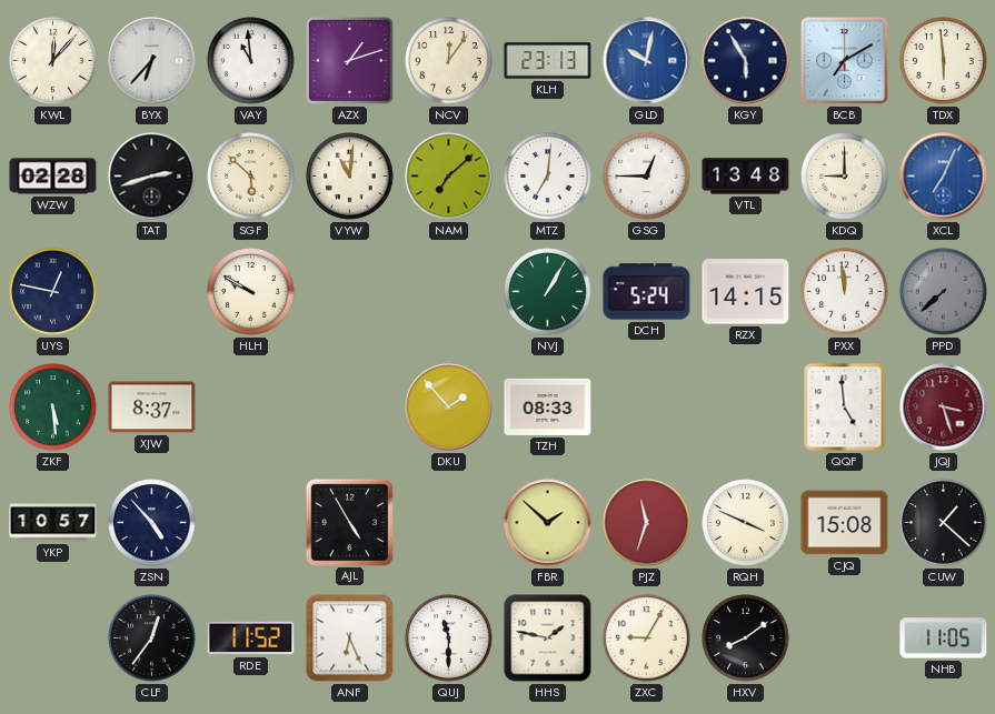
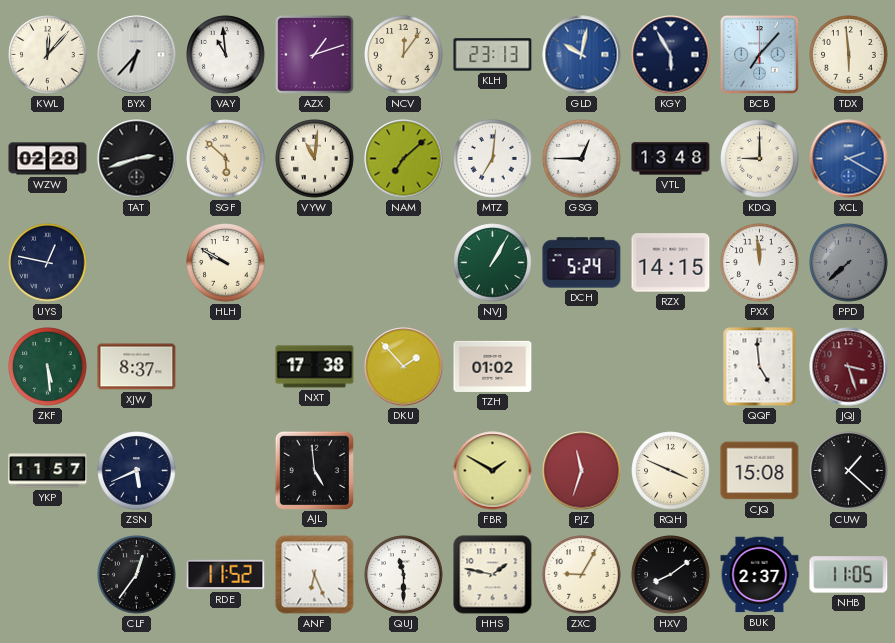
BCB: 7:10 -> 7:07
XCL: 7:04 -> 2:20
NXT: none -> 17:38
TZH: 08:33 -> 01:02
YKP: 10:57 -> 11:57
ZSN: 4:53 -> 5:41
AJL: 4:55 -> 4:59
FBR: 1:52 -> 1:50
BUK: none -> 2:37
